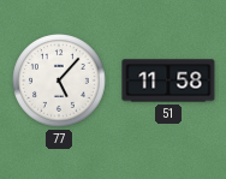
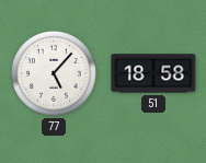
51: 11:58 -> 18:58
